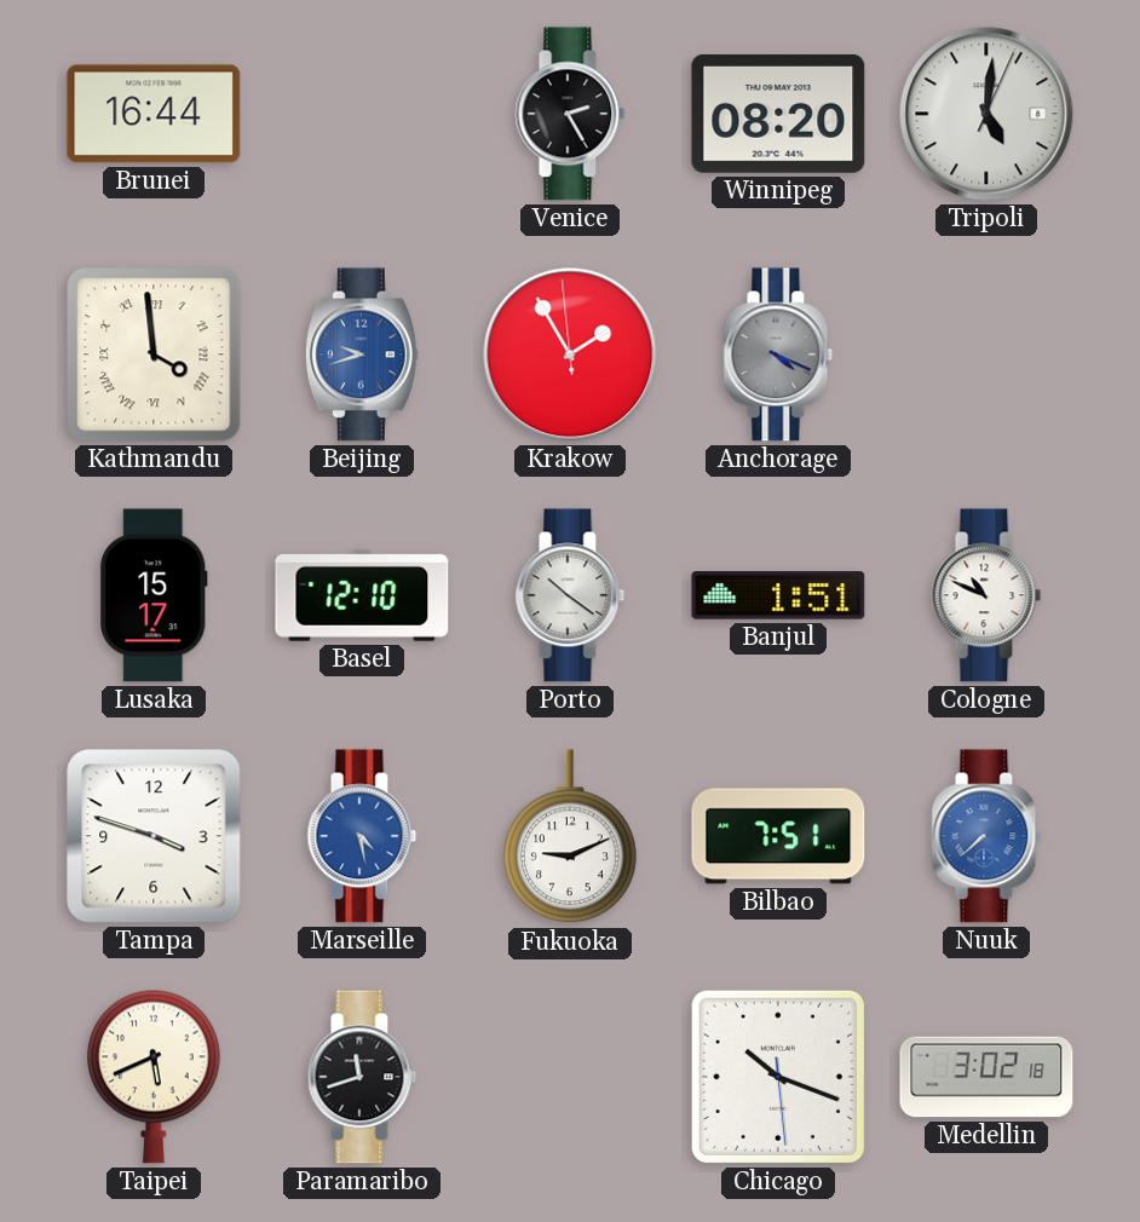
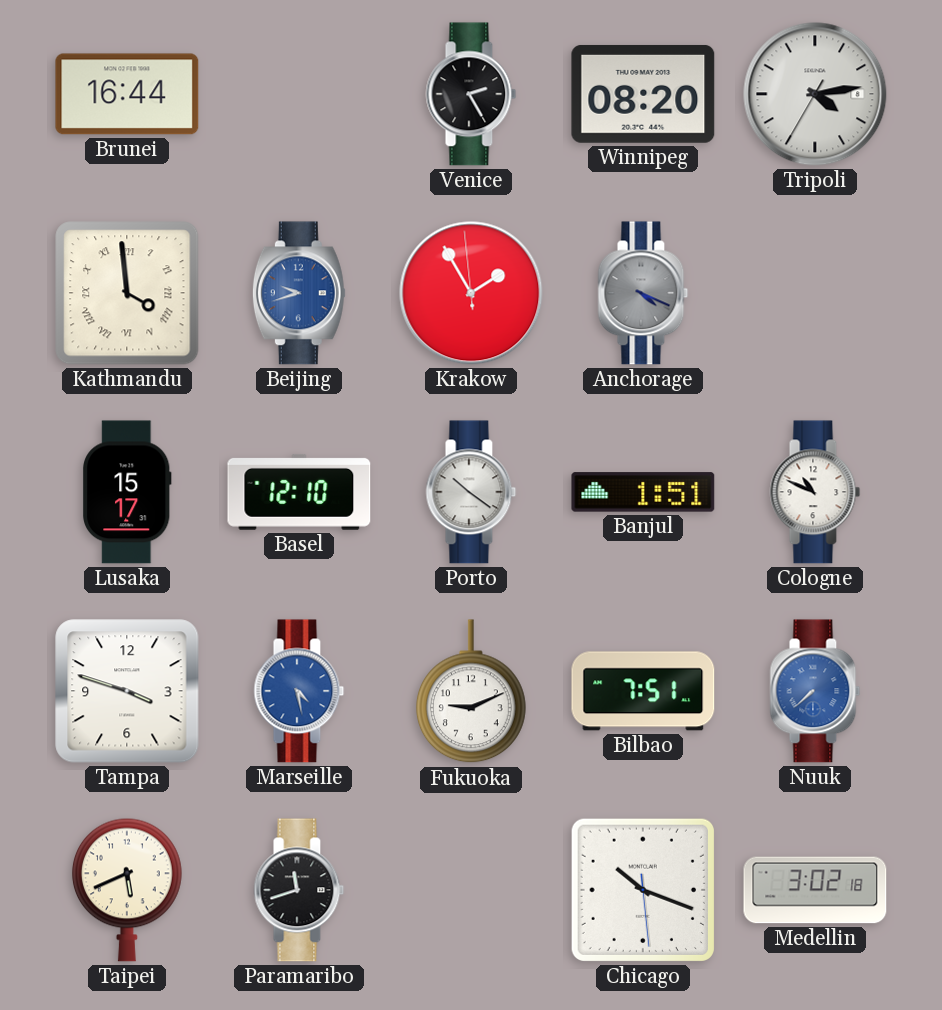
Tripoli: 5:01 -> 4:13
